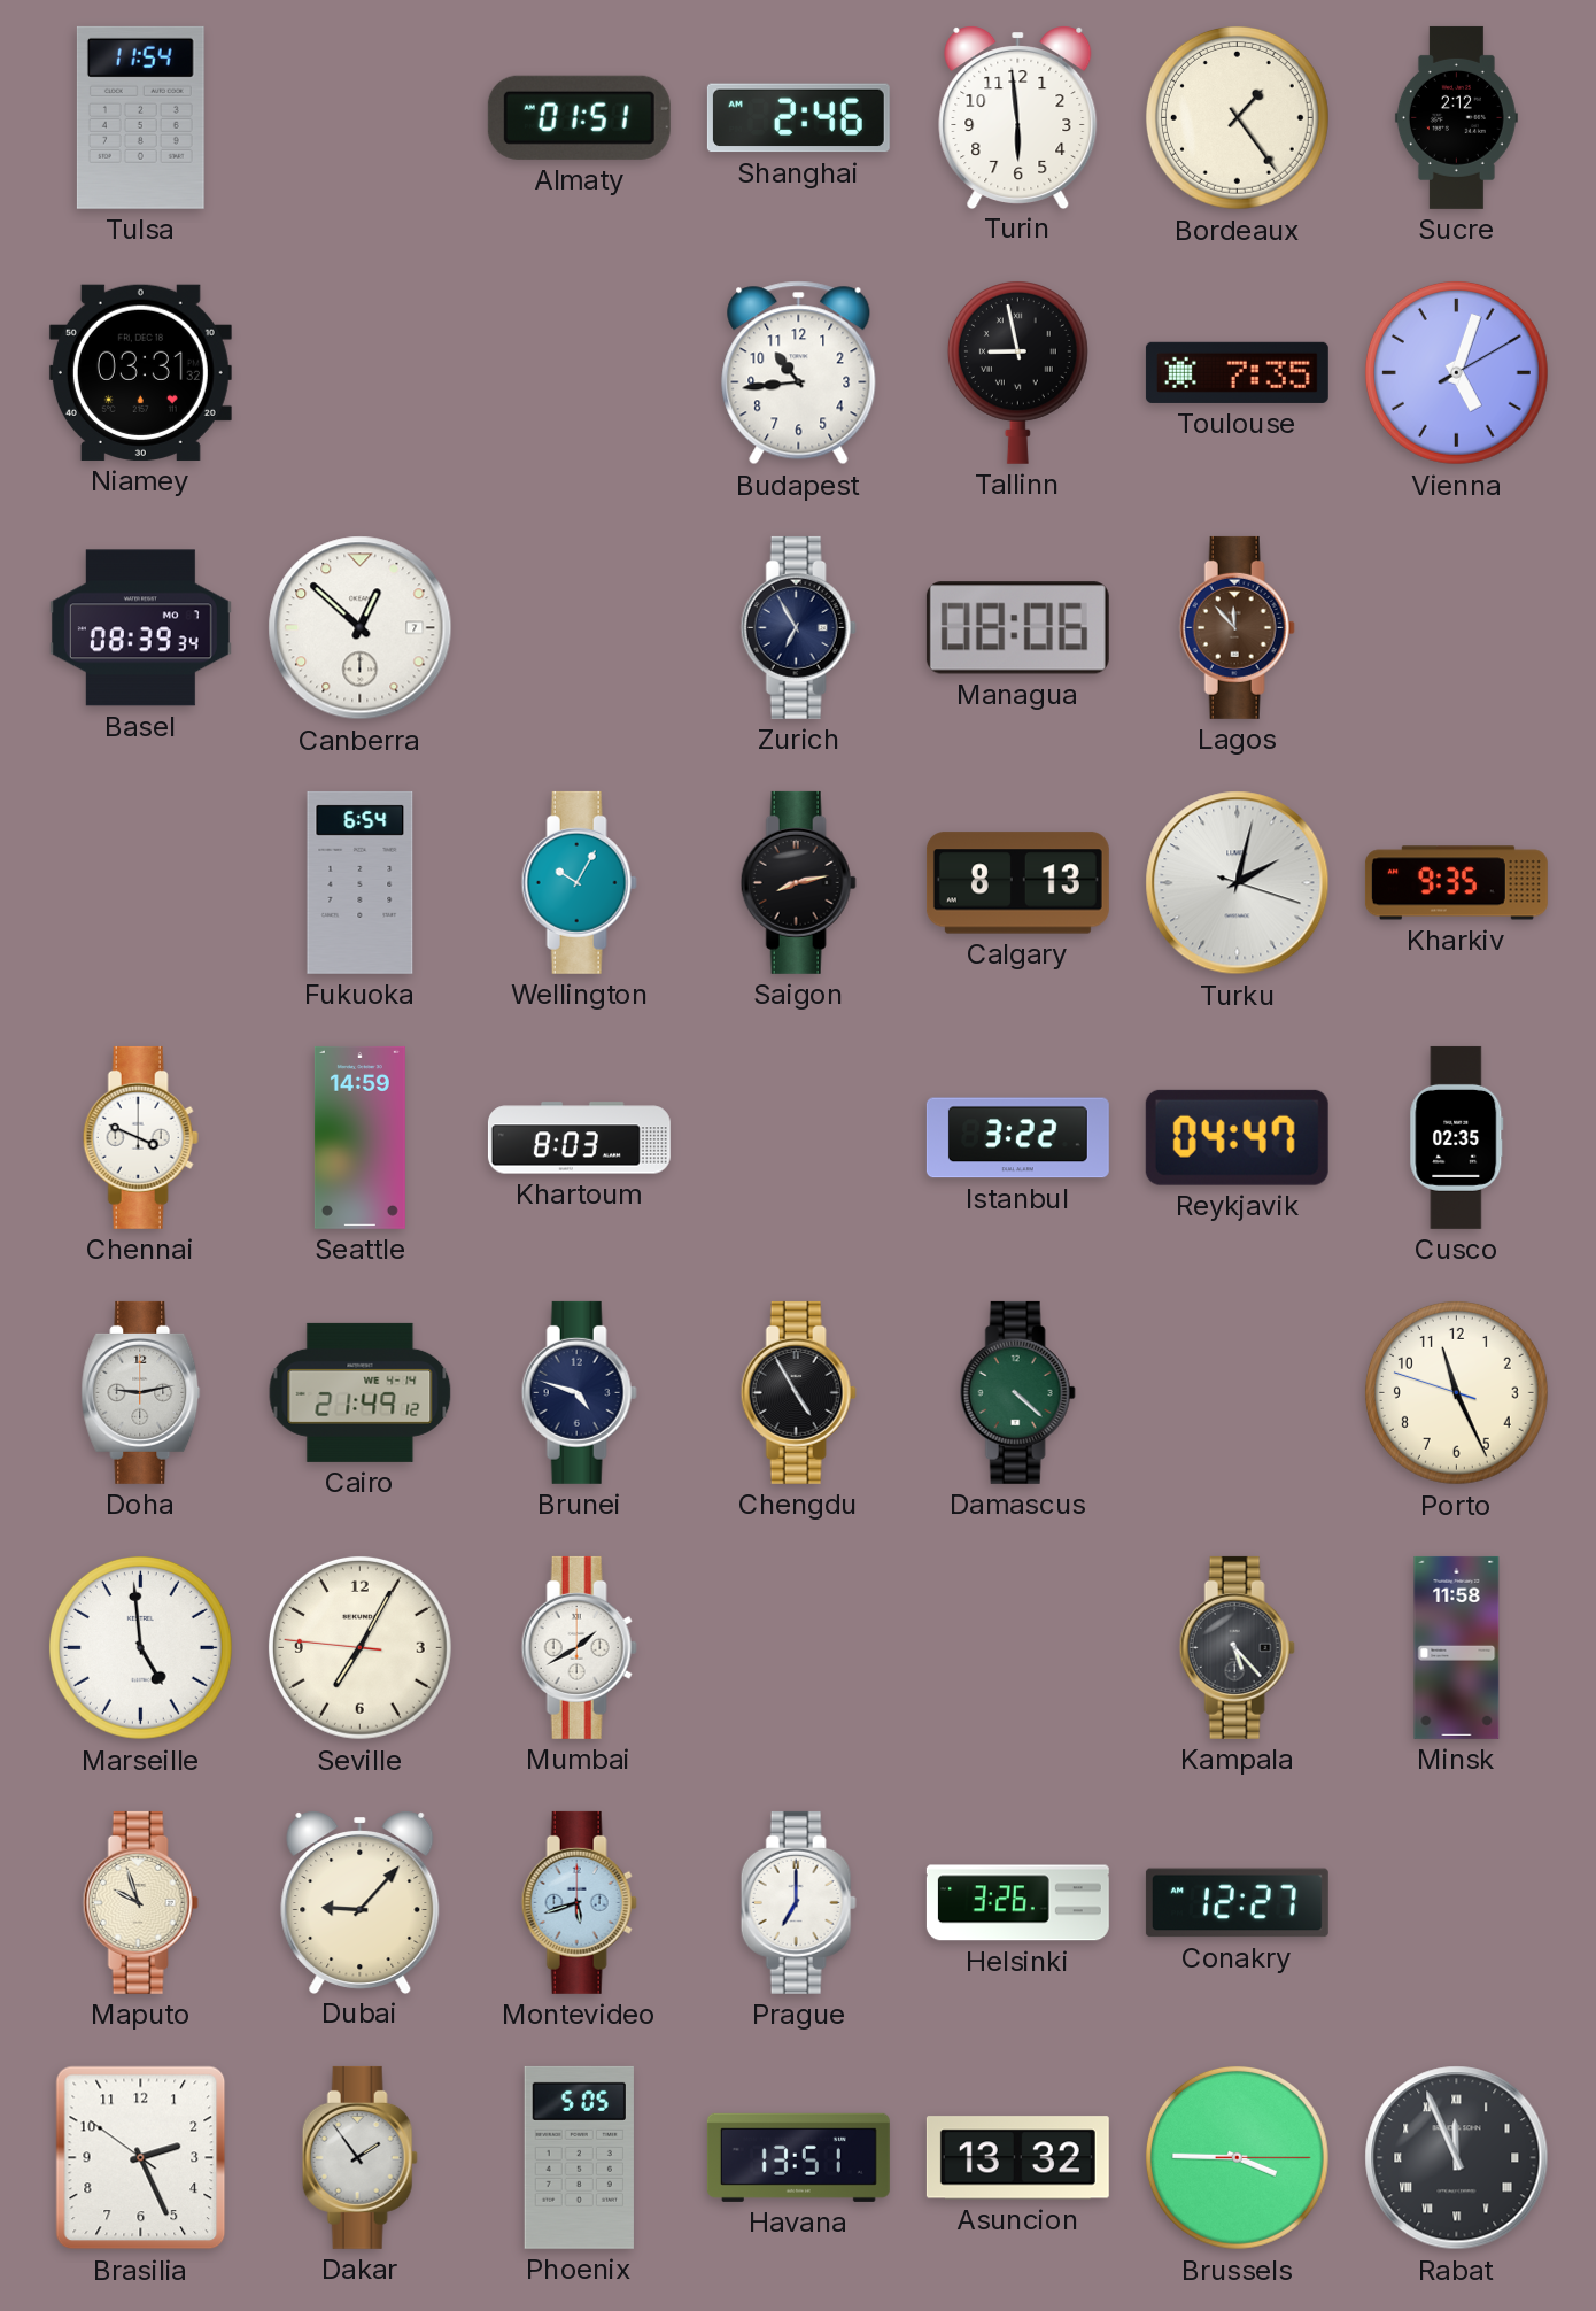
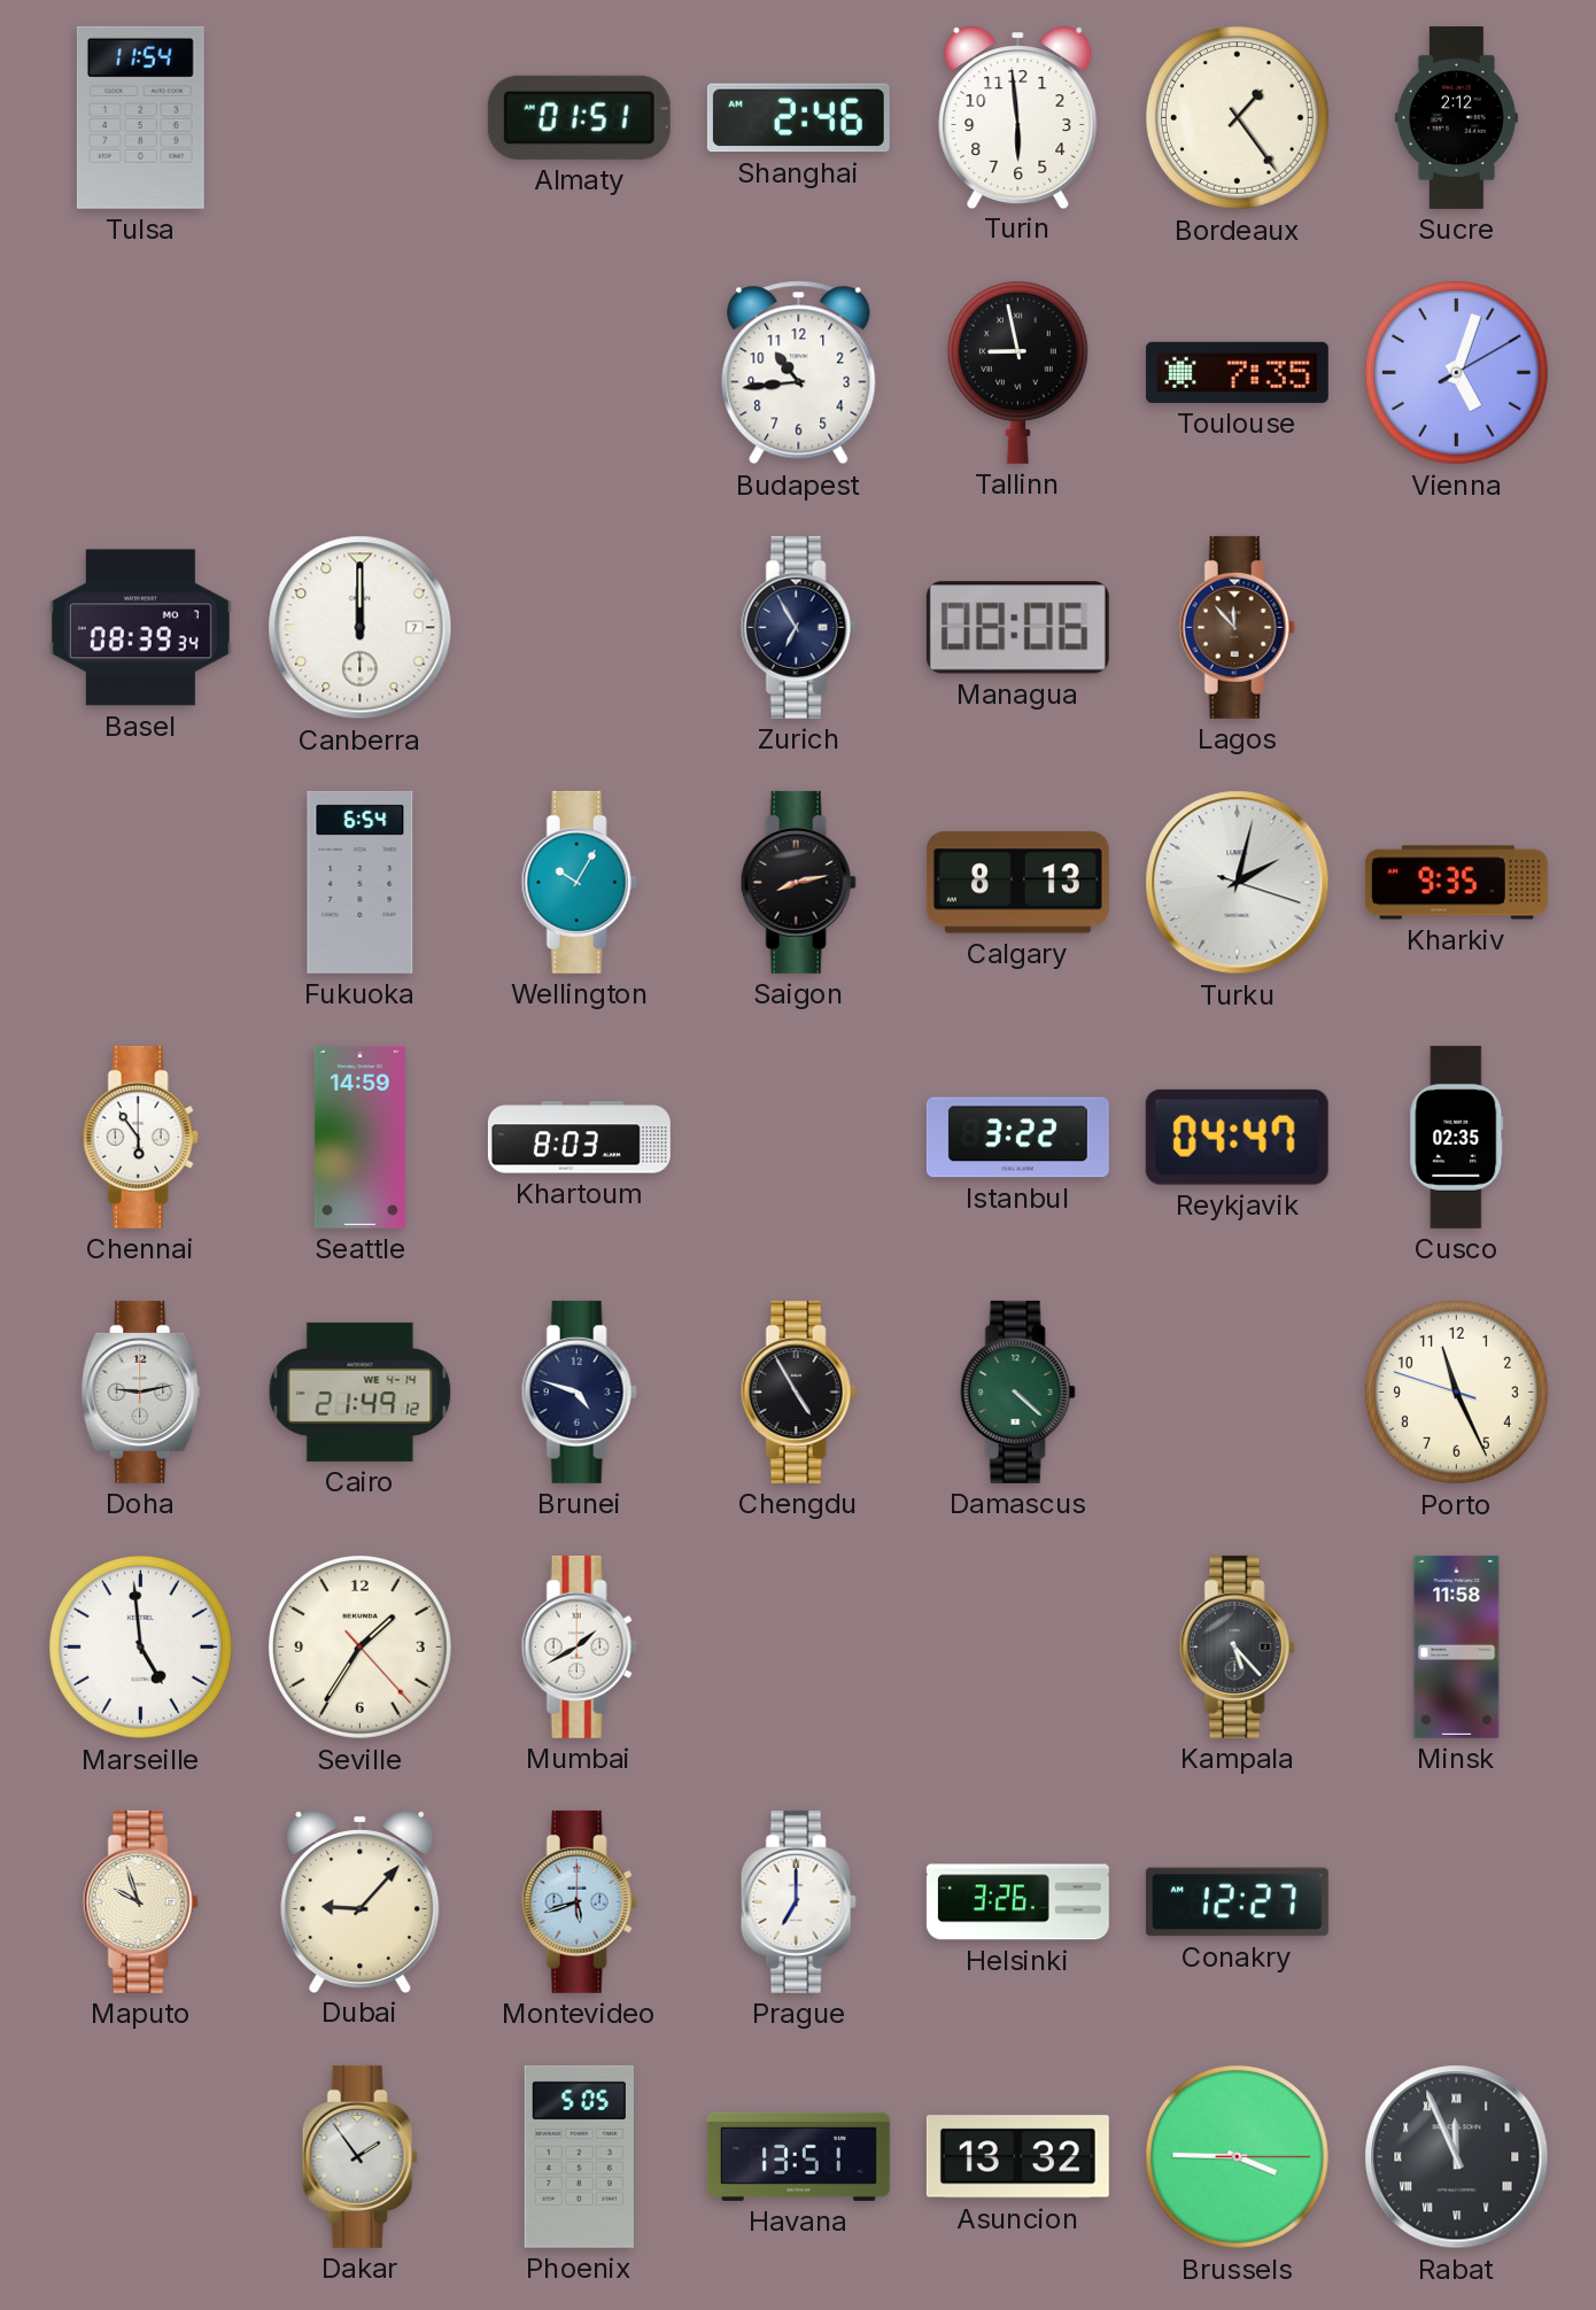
Niamey: 03:31 -> none
Canberra: 12:52 -> 12:00
Chennai: 3:49 -> 5:54
Seville: 7:04 -> 1:35
Brasilia: 2:25 -> none
